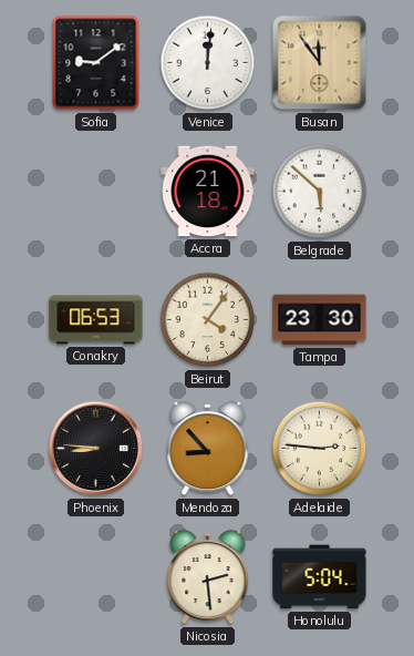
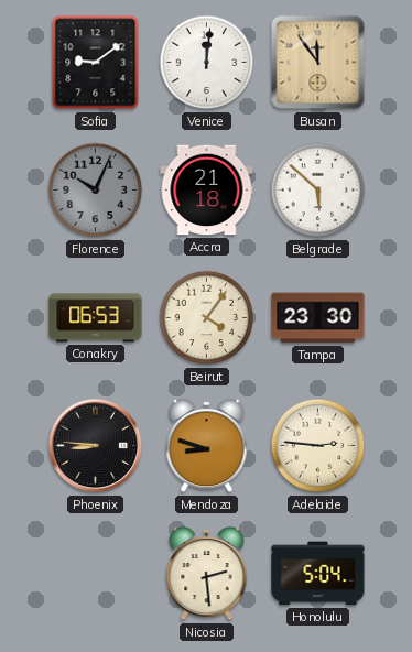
Florence: none -> 10:04
Mendoza: 8:53 -> 8:48
